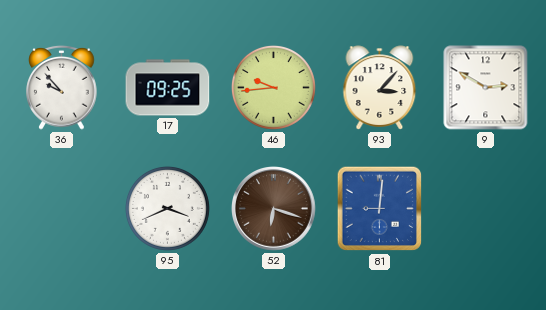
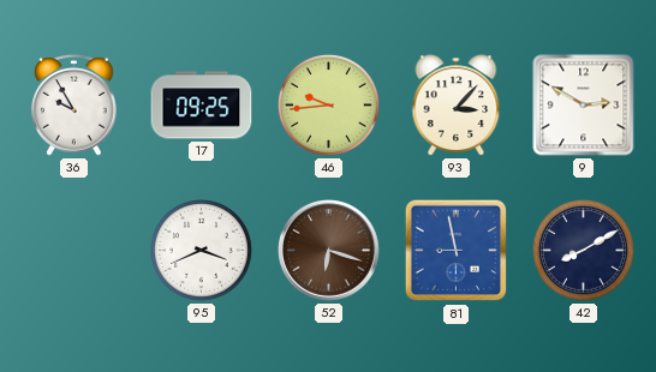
36: 9:53 -> 9:55
81: 9:01 -> 8:58
42: none -> 8:10
